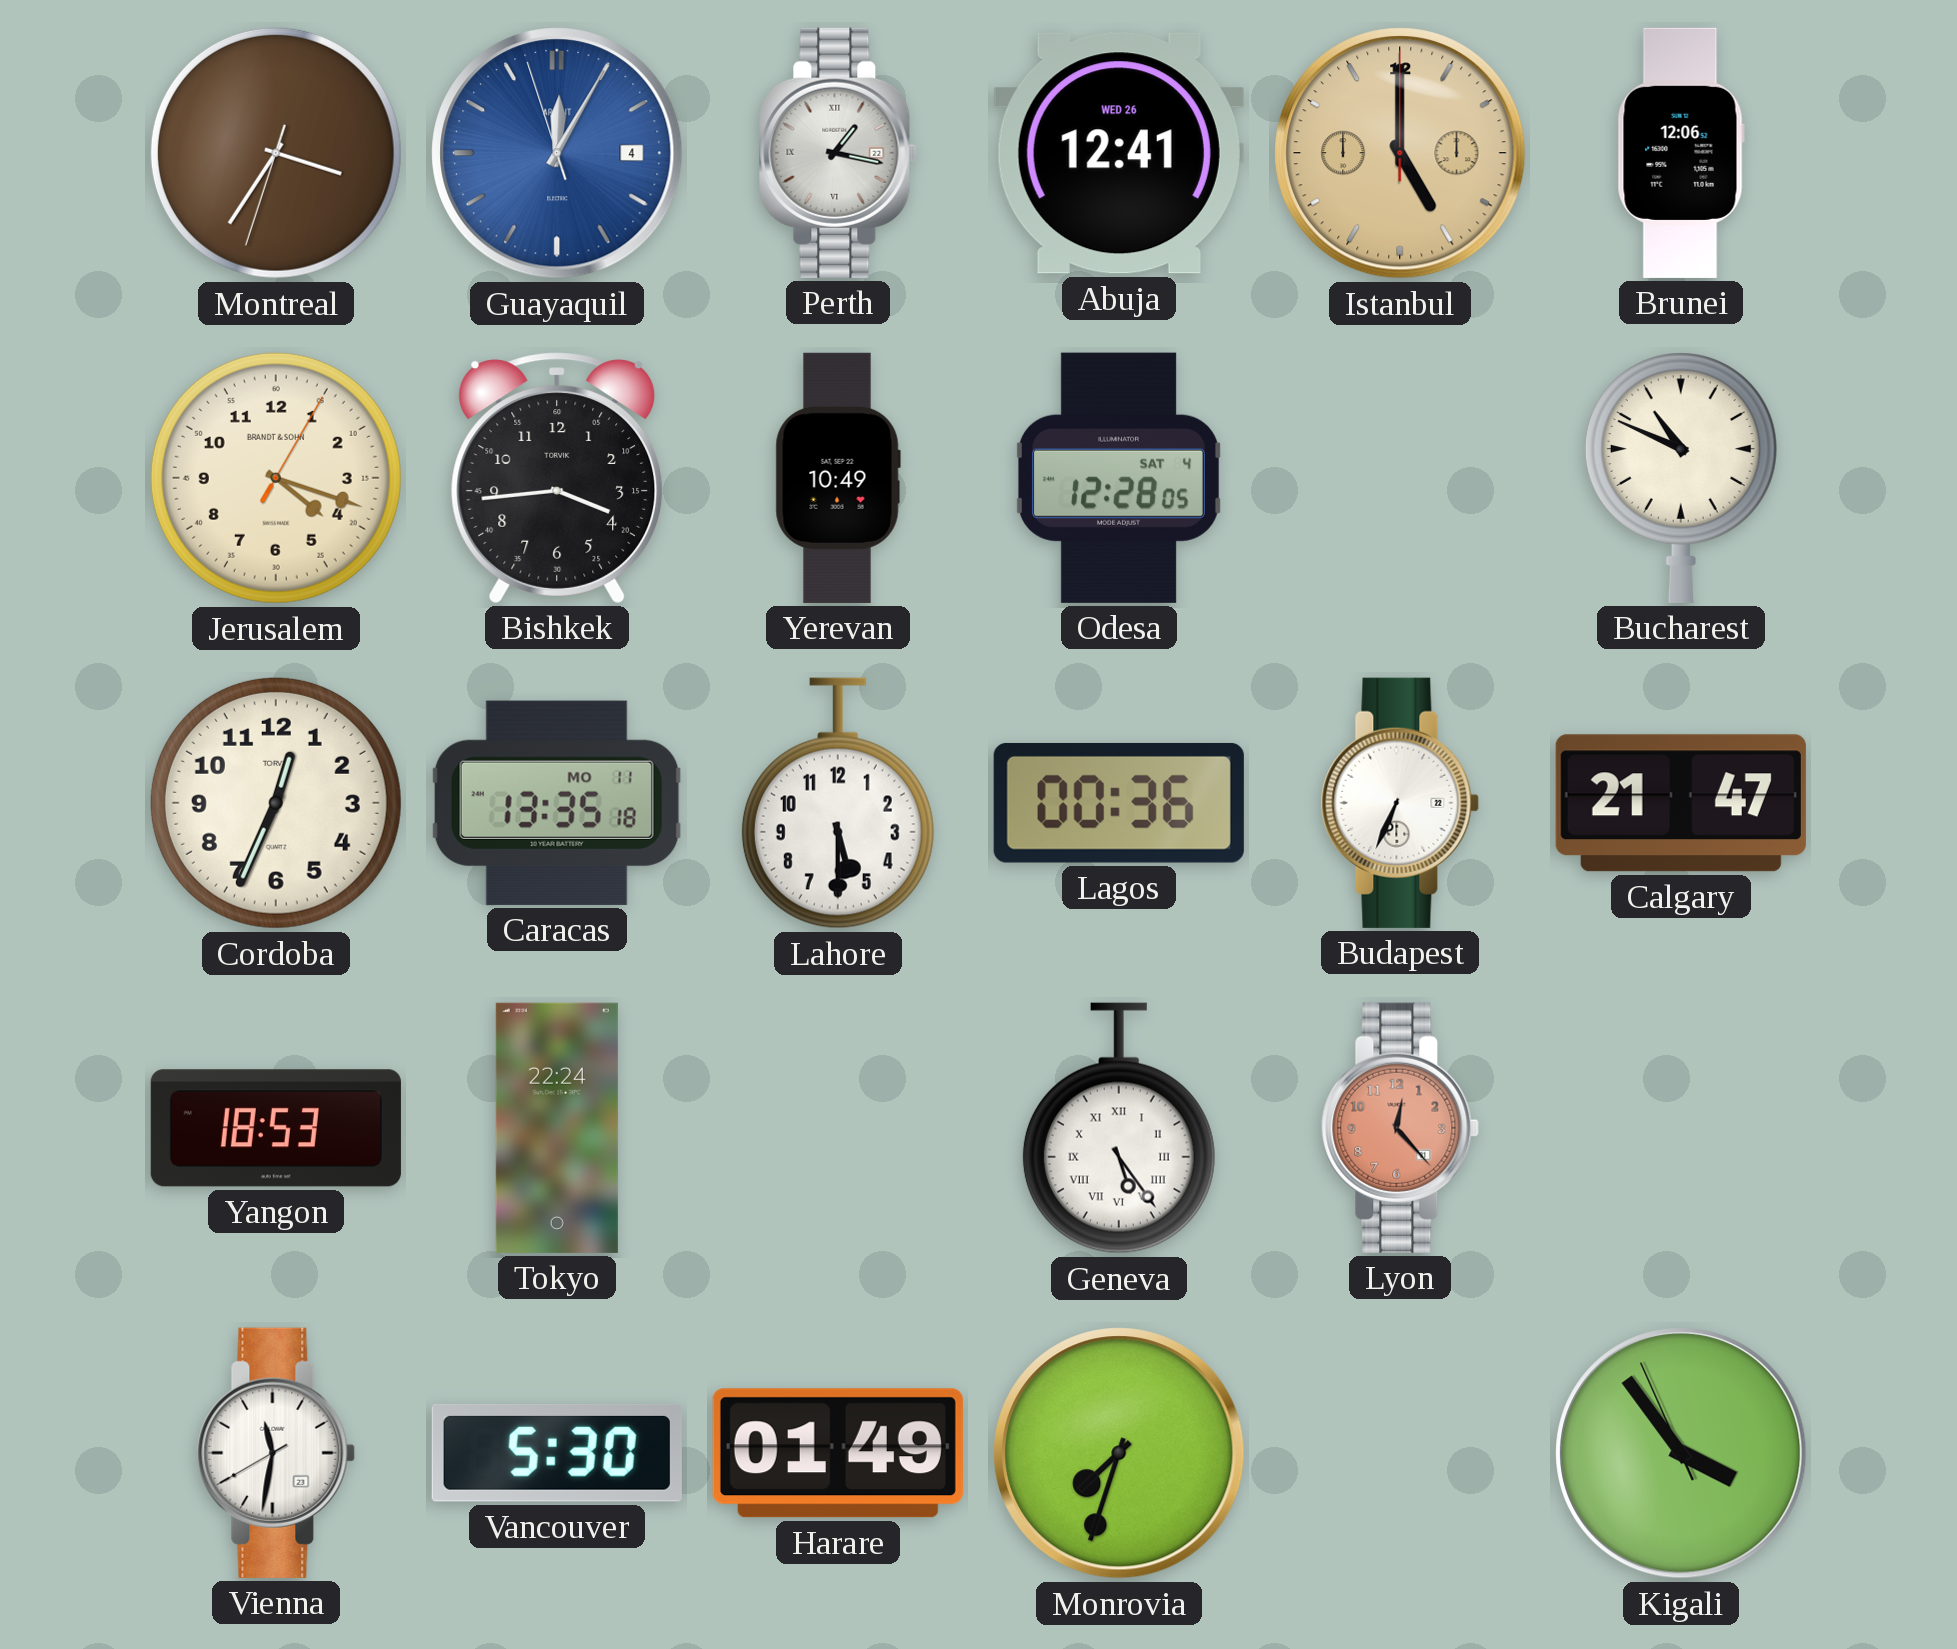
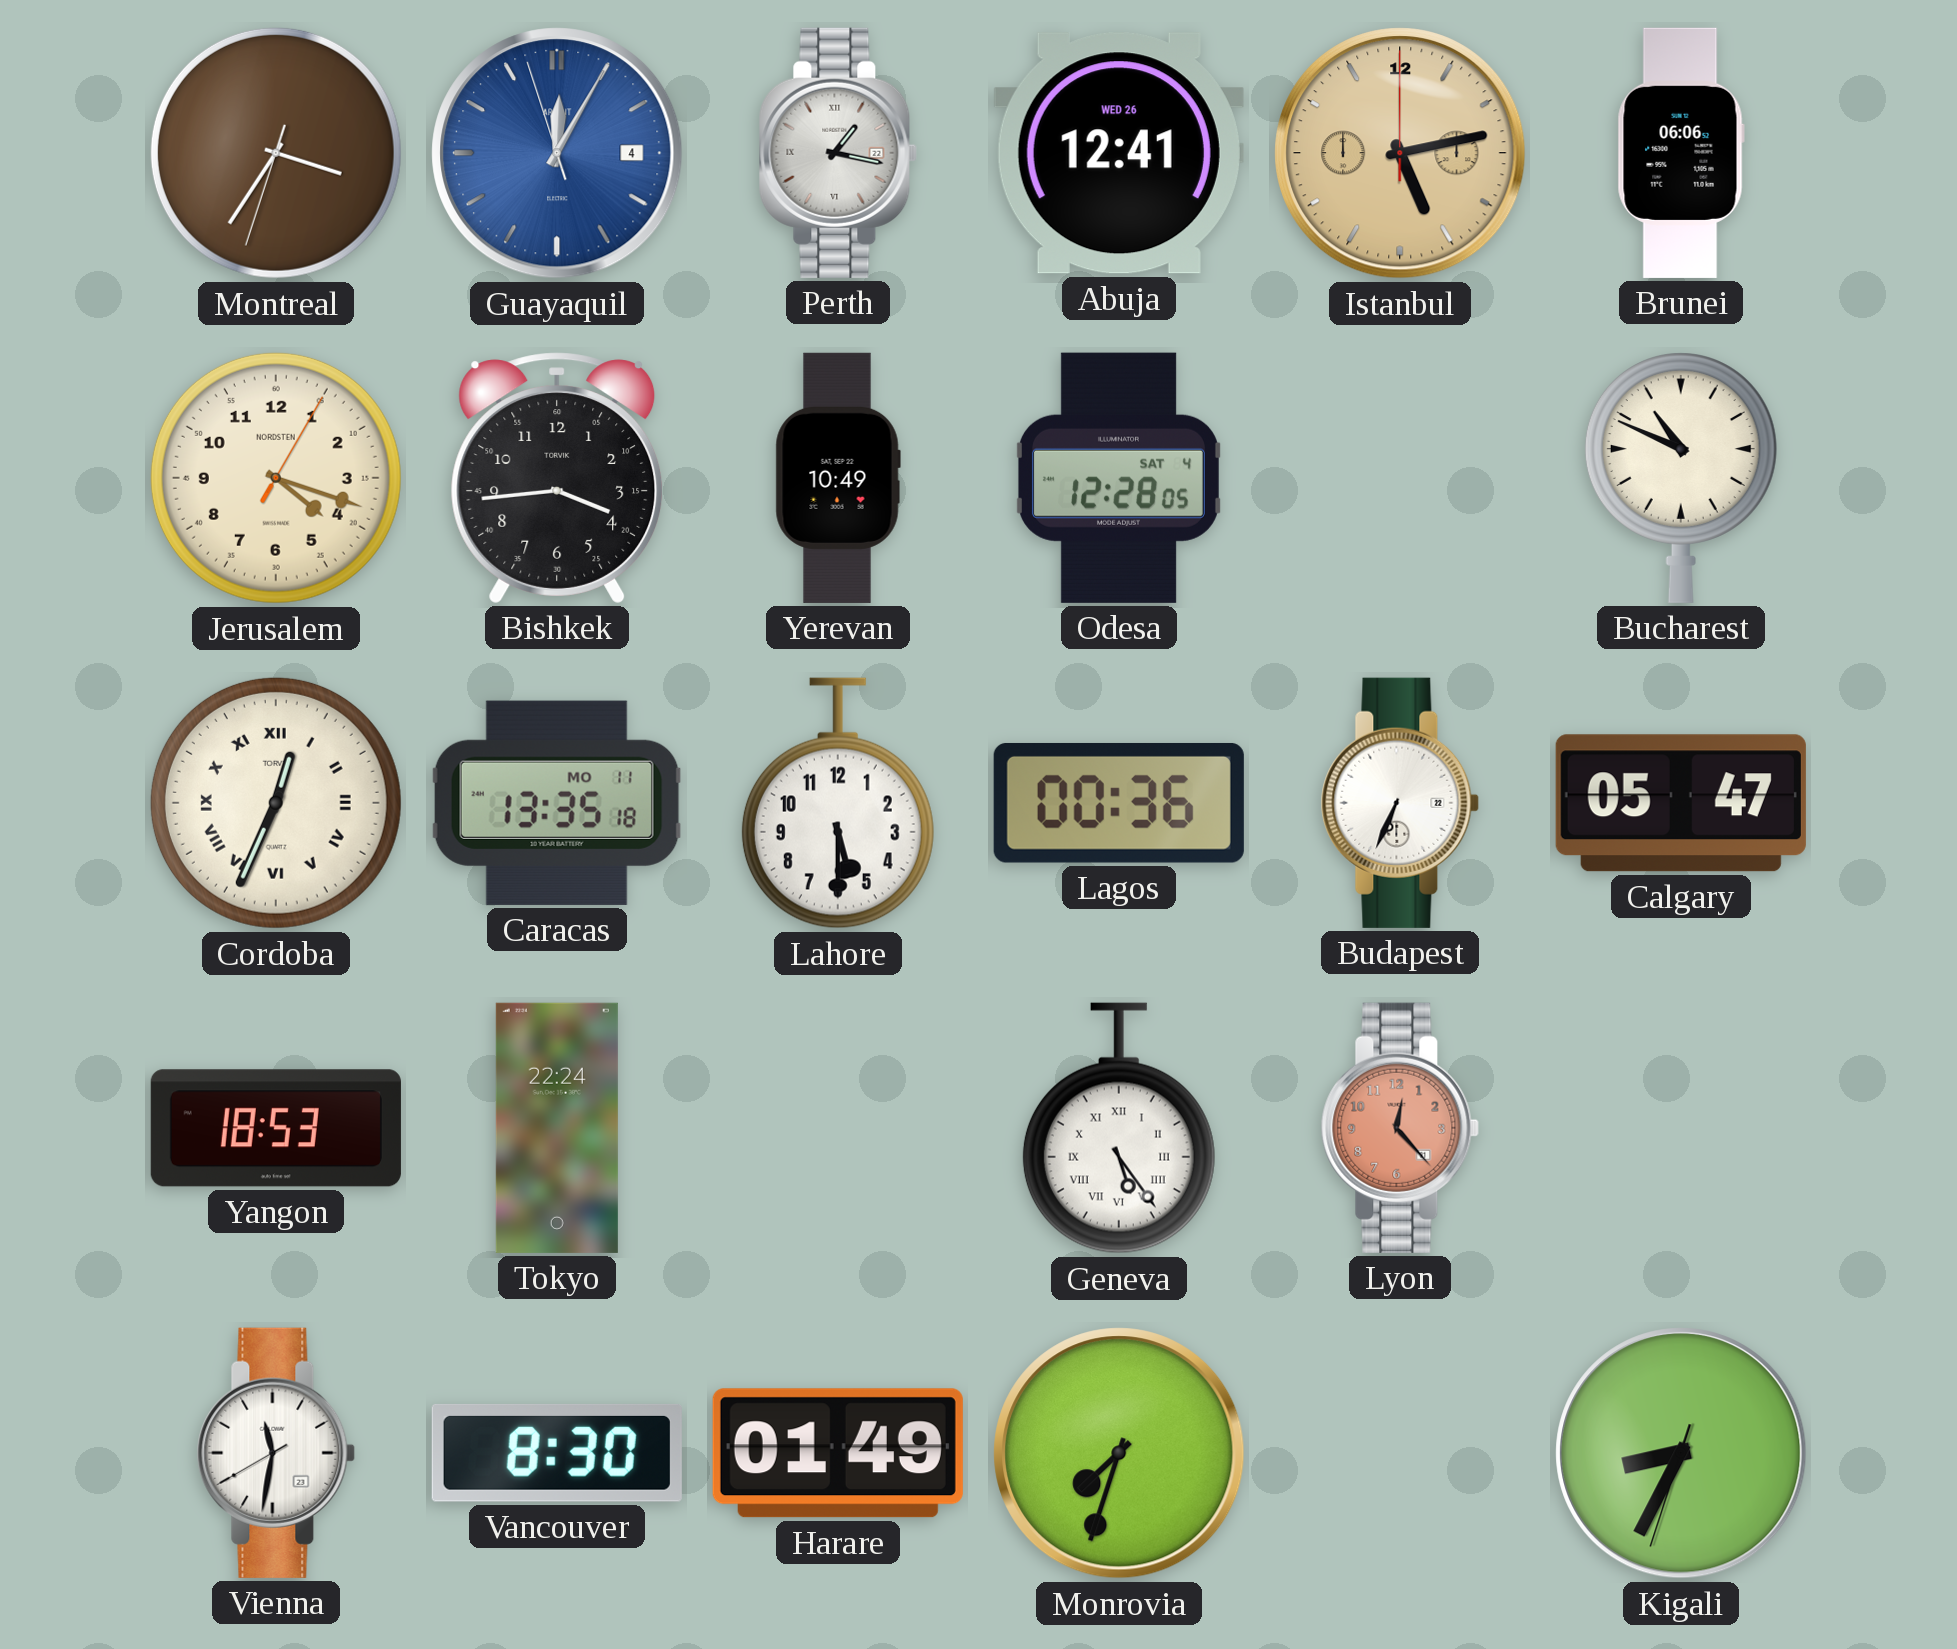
Istanbul: 5:00 -> 5:13
Brunei: 12:06 -> 06:06
Jerusalem brand: BRANDT & SOHN -> NORDSTEN
Cordoba numerals: Arabic -> Roman
Calgary: 21:47 -> 05:47
Vancouver: 5:30 -> 8:30
Kigali: 3:53 -> 8:34
